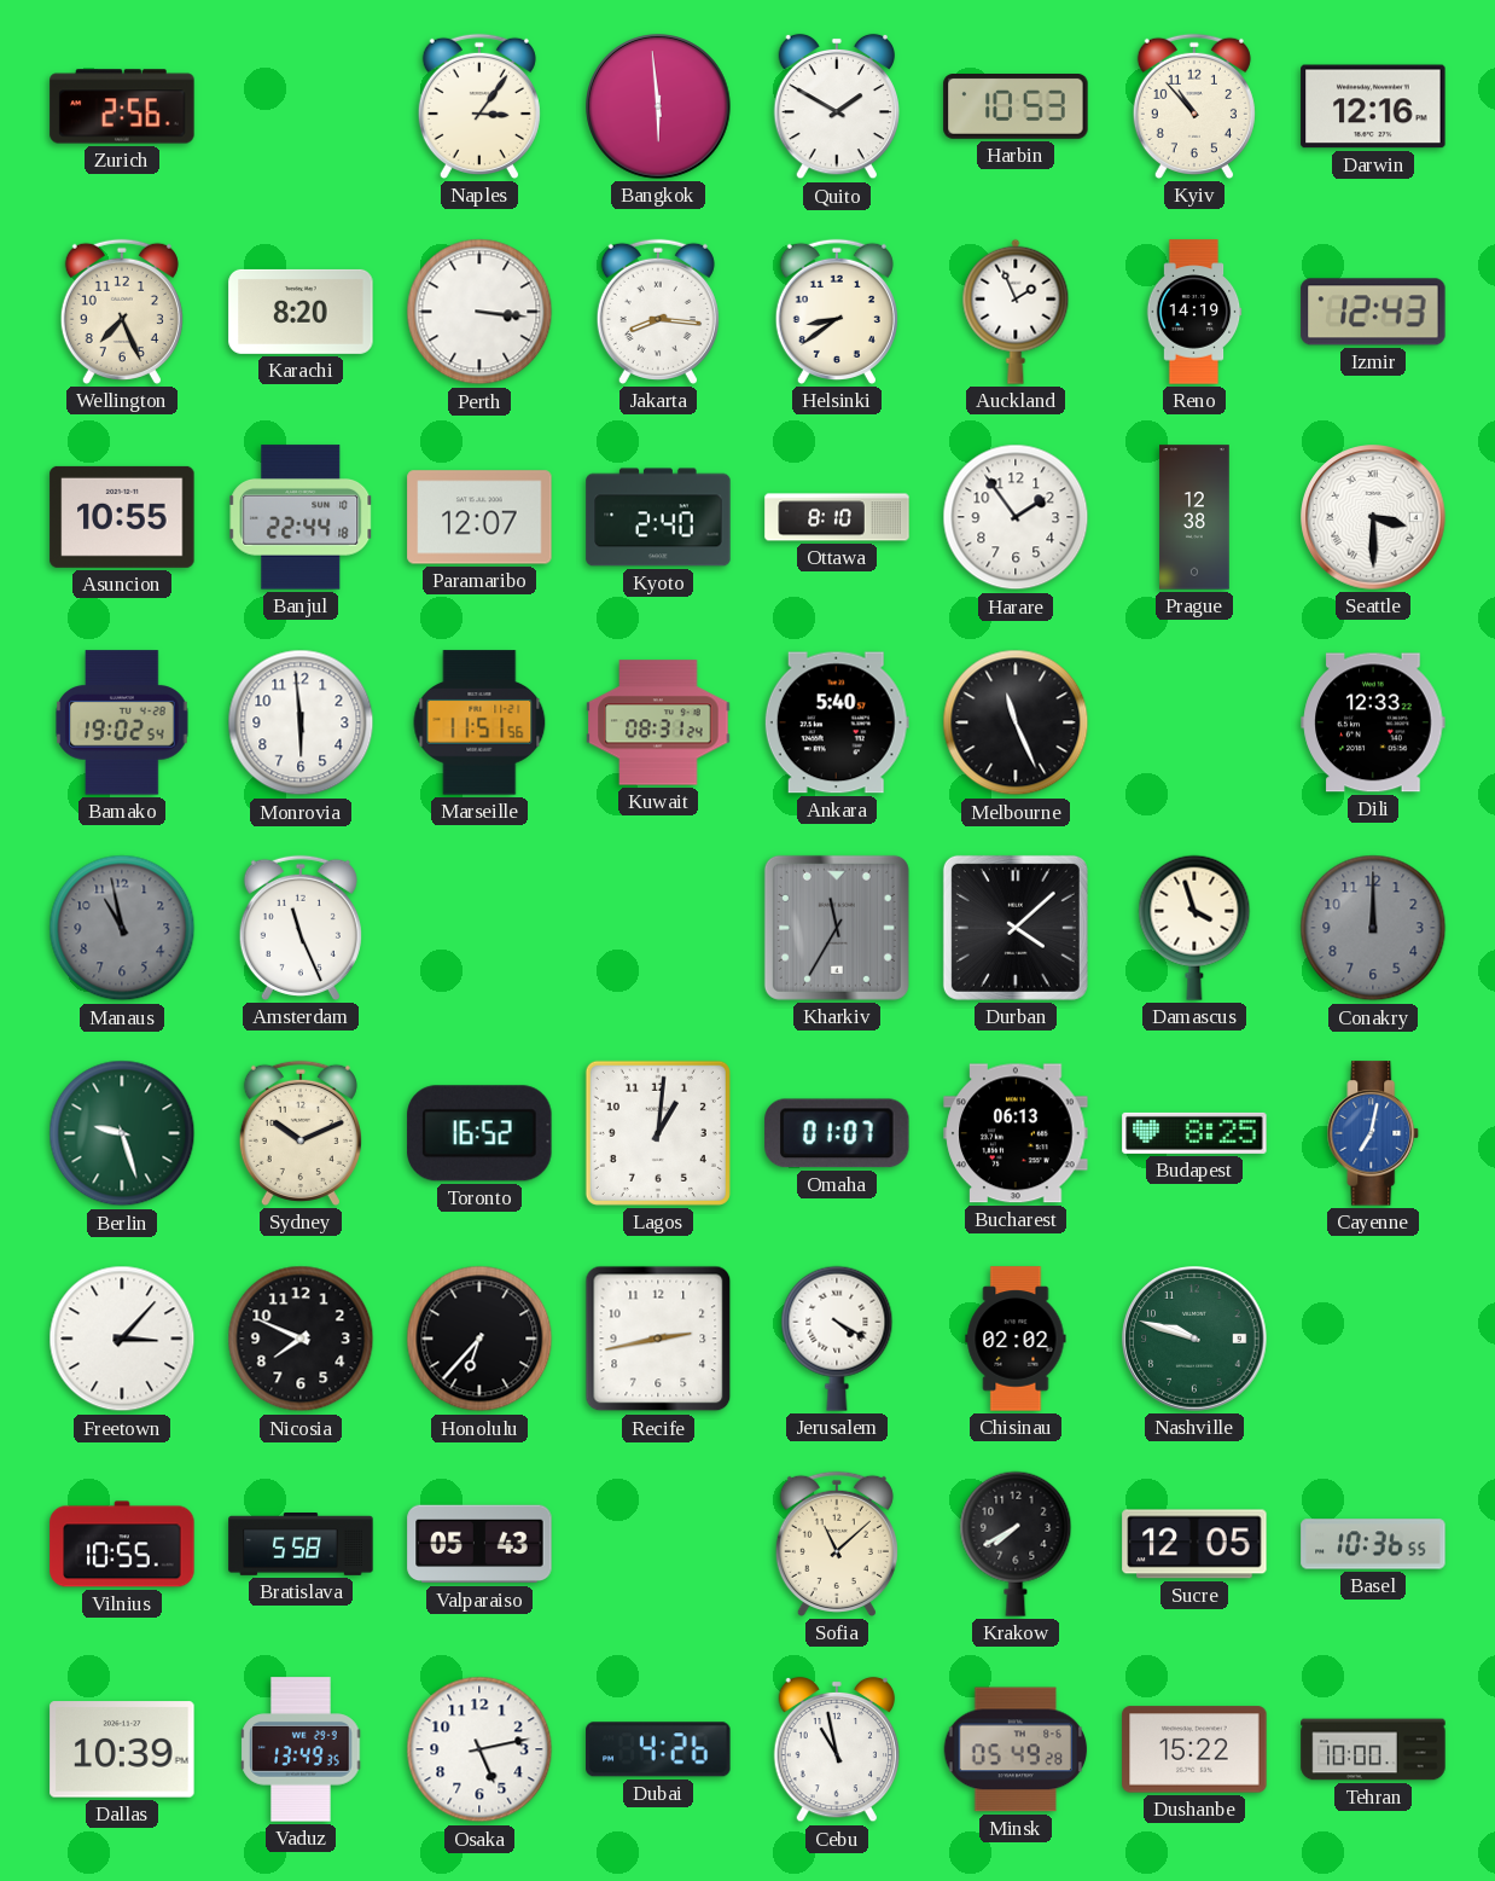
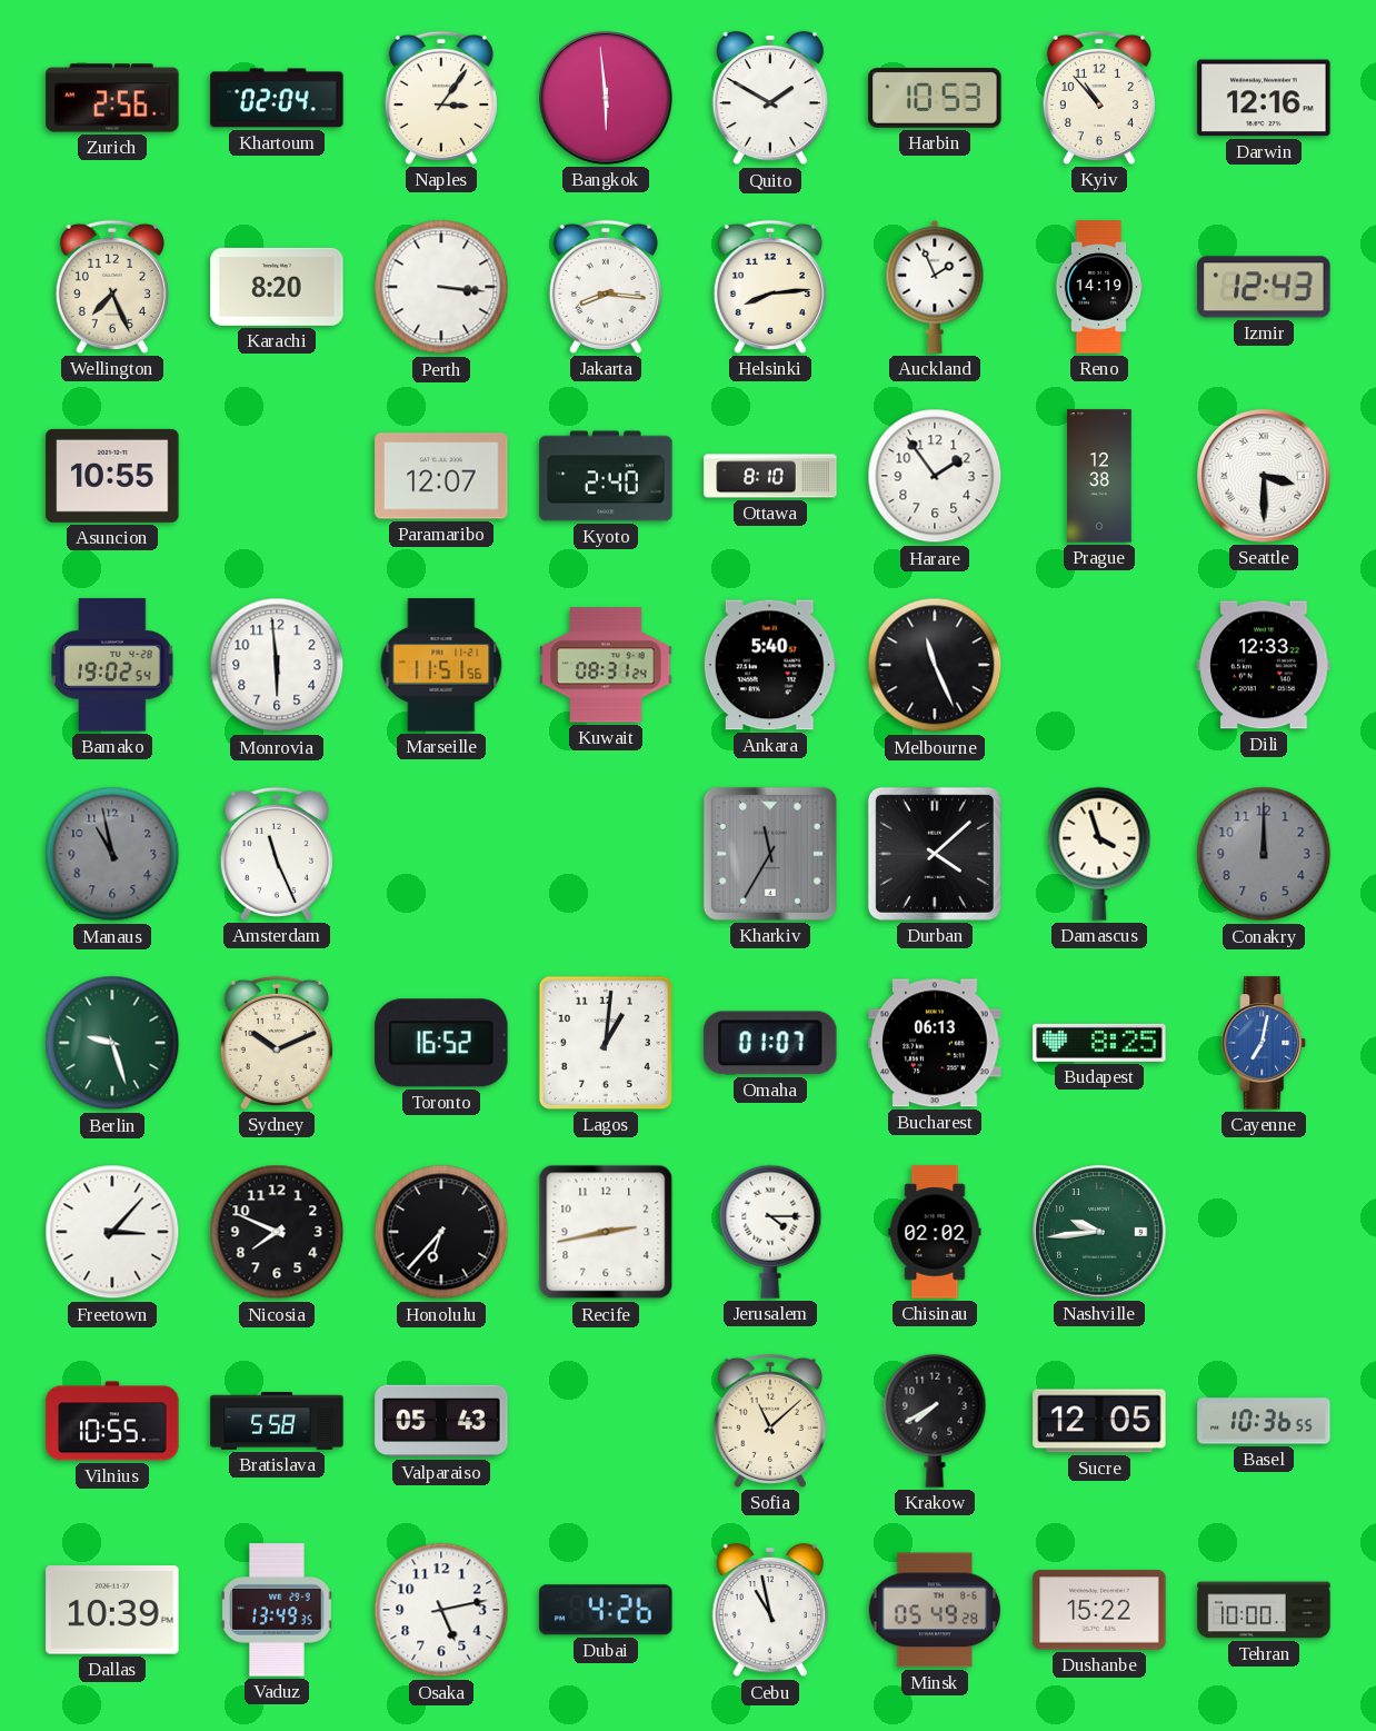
Khartoum: none -> 02:04
Helsinki: 8:39 -> 8:14
Banjul: 22:44 -> none
Jerusalem: 4:20 -> 4:15
Nashville: 9:48 -> 9:44
